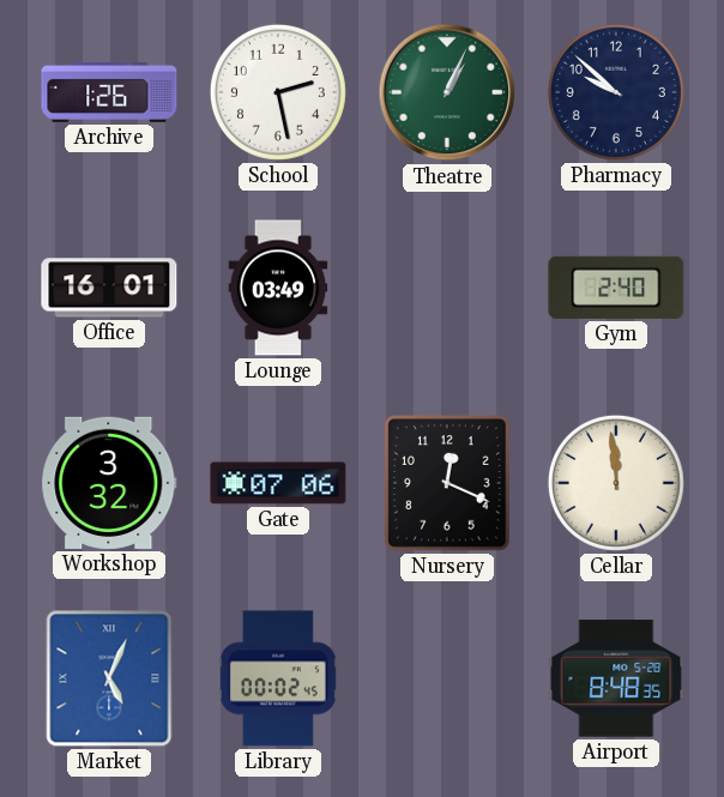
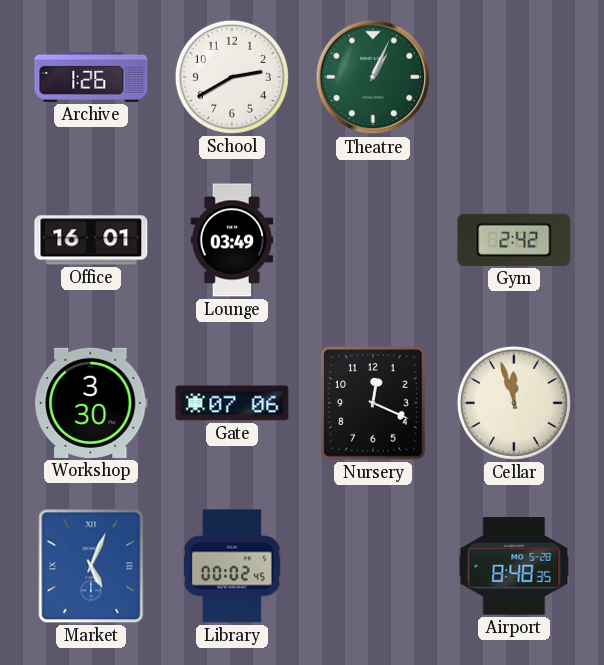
School: 2:28 -> 2:40
Pharmacy: 9:52 -> none
Gym: 2:40 -> 2:42
Workshop: 3:32 -> 3:30
Cellar: 11:59 -> 11:57
